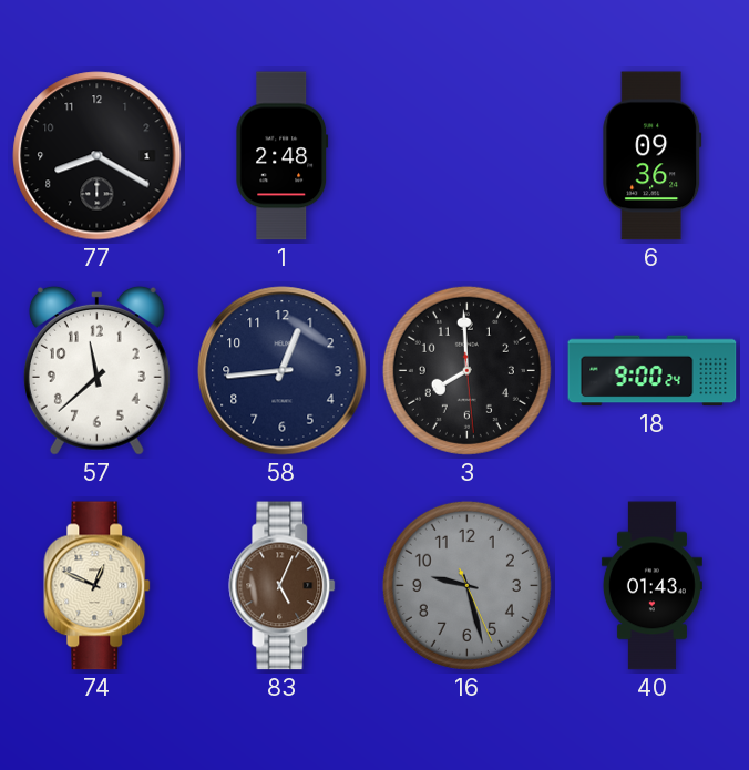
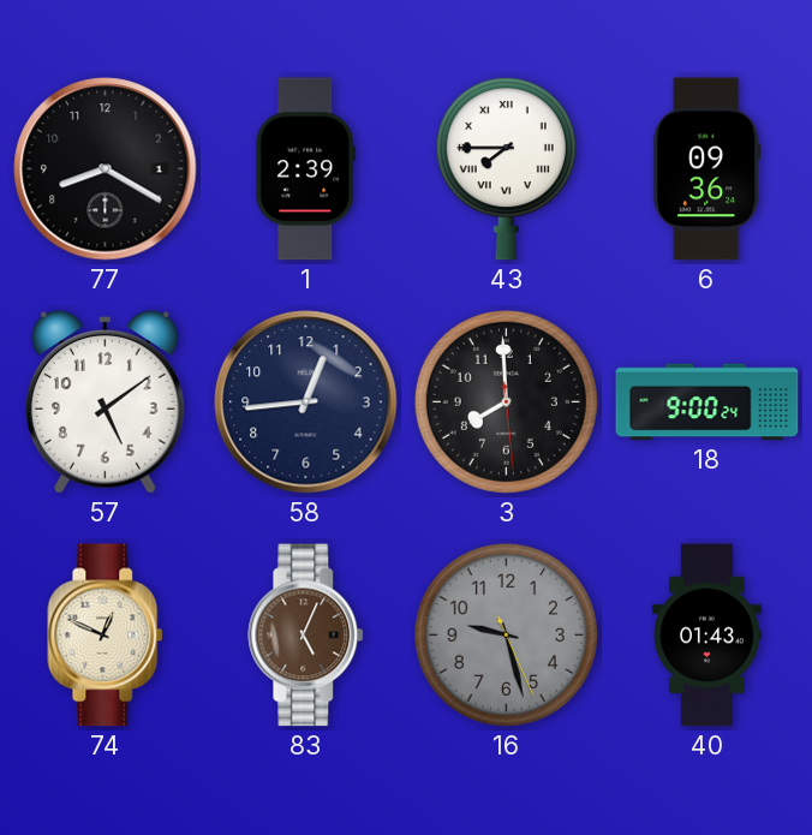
1: 2:48 -> 2:39
43: none -> 7:45
57: 11:38 -> 5:09
